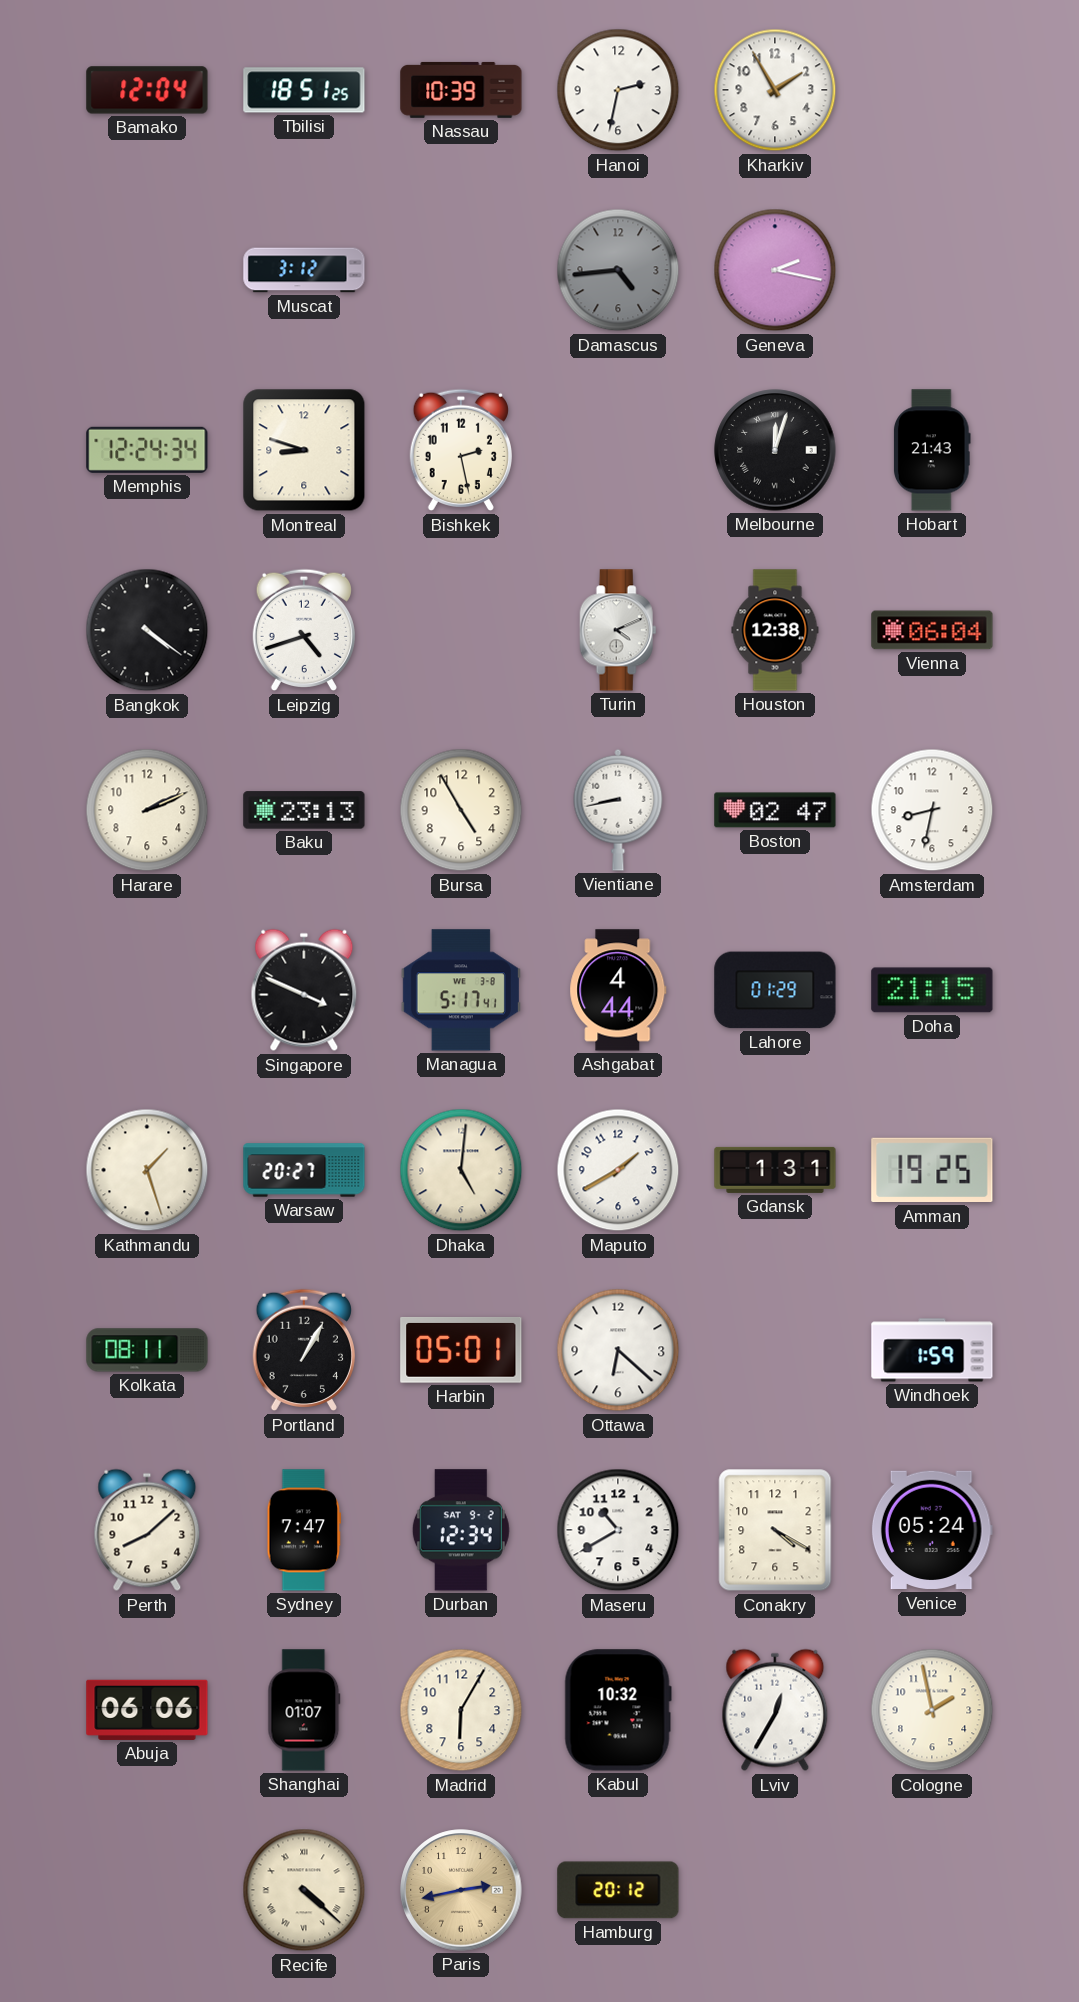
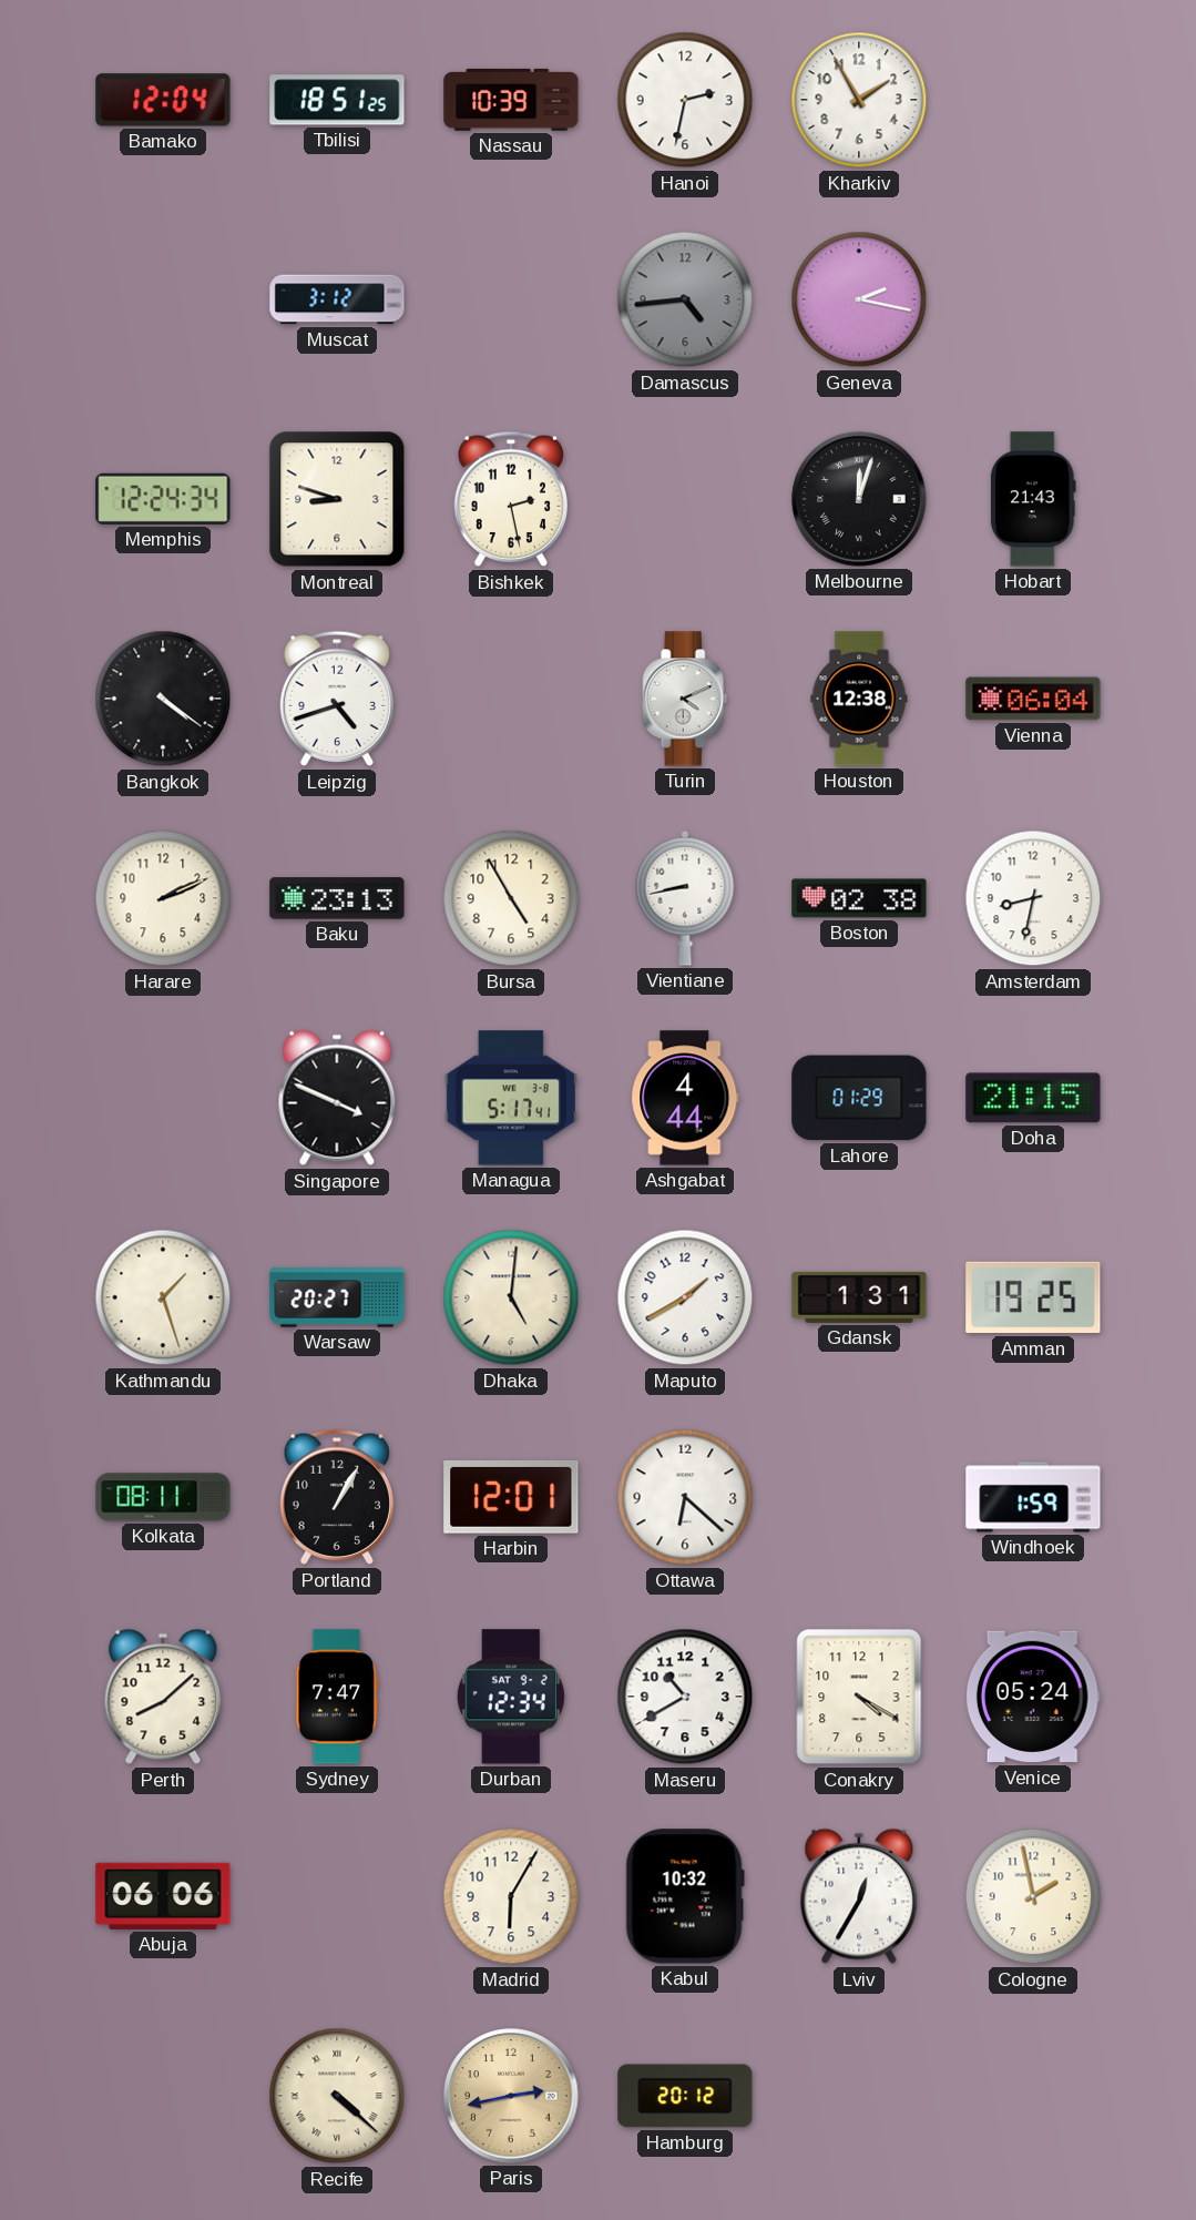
Boston: 02:47 -> 02:38
Harbin: 05:01 -> 12:01
Shanghai: 01:07 -> none
